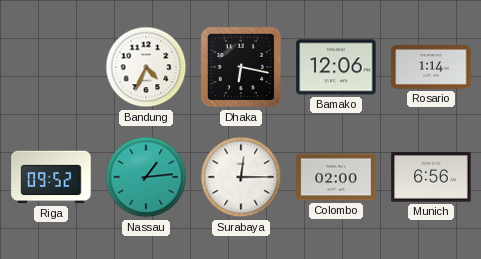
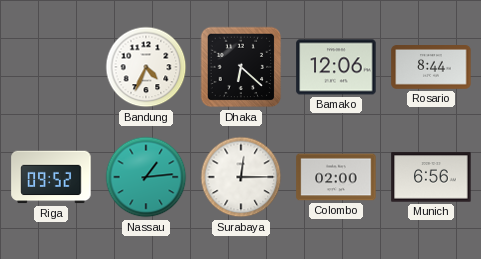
Dhaka: 6:17 -> 6:22
Rosario: 1:14 -> 8:44
